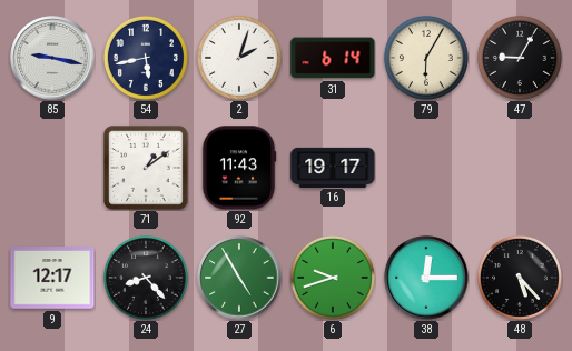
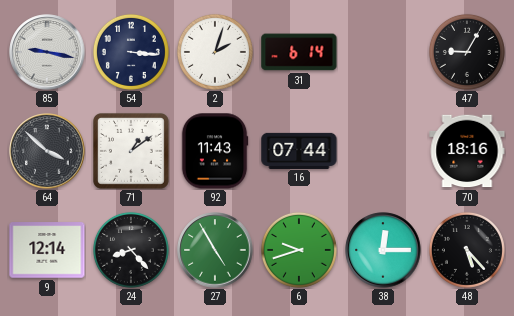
54: 5:43 -> 3:16
79: 6:05 -> none
64: none -> 3:52
16: 19:17 -> 07:44
70: none -> 18:16
9: 12:17 -> 12:14
